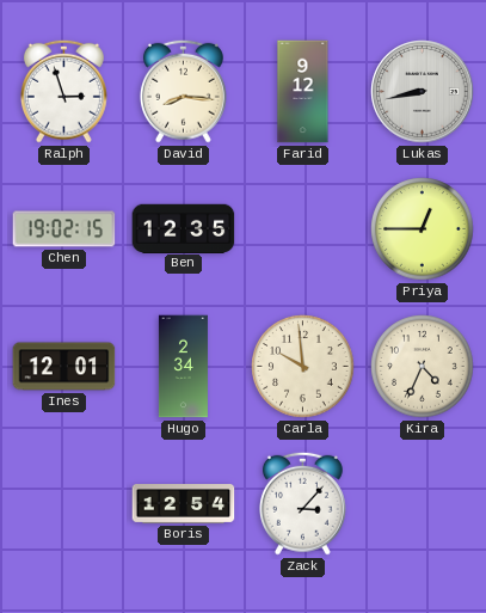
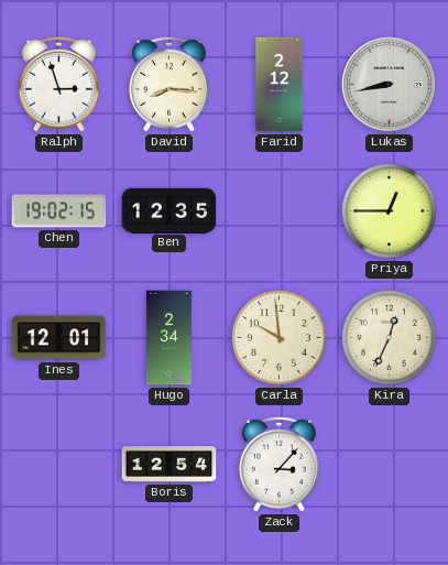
Farid: 9:12 -> 2:12
Kira: 4:34 -> 12:34
